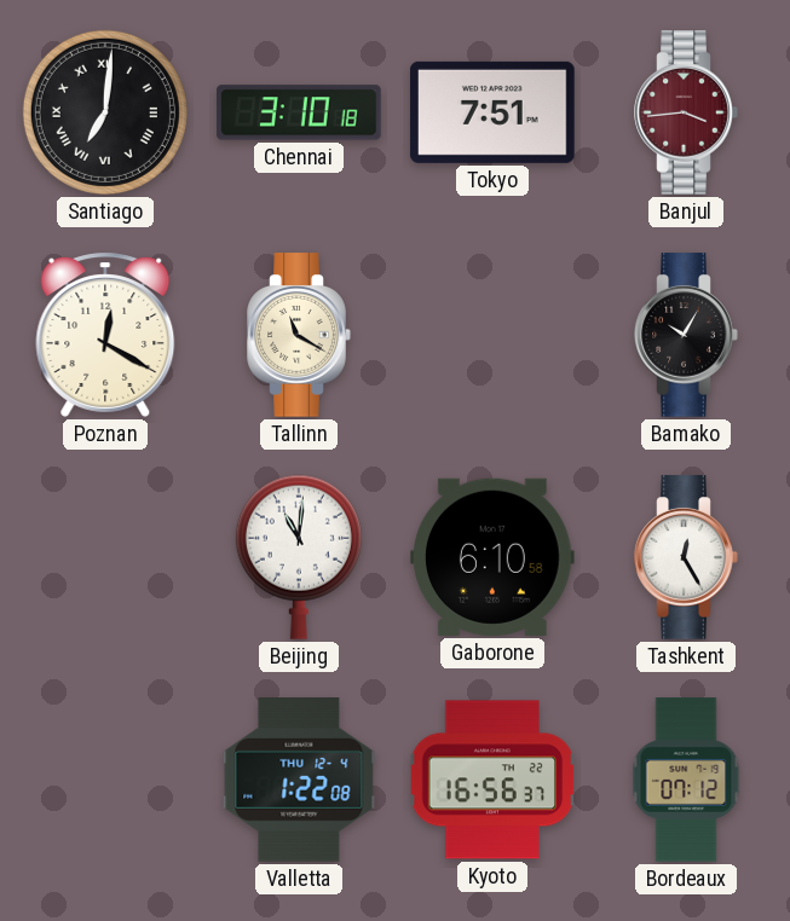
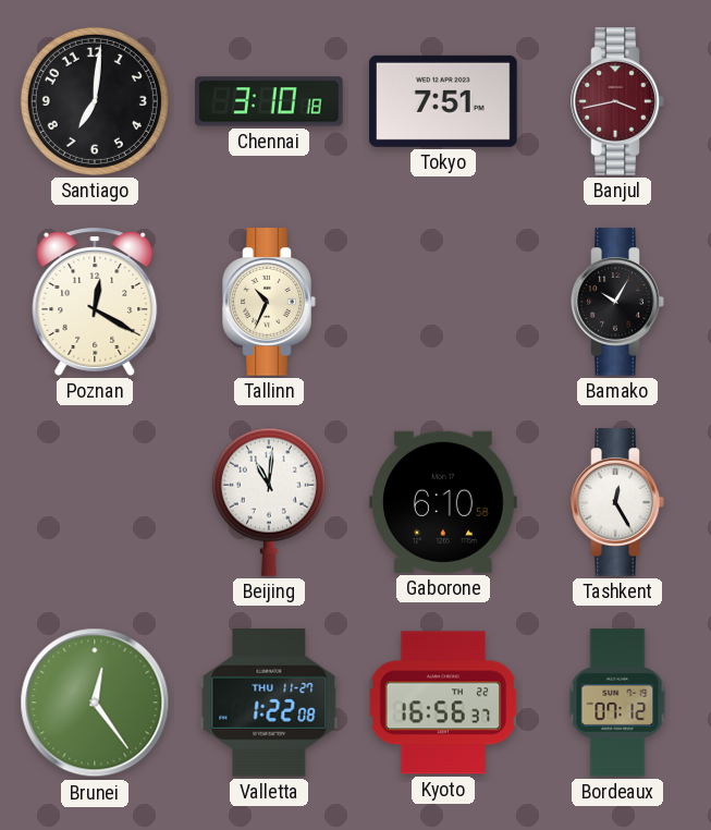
Santiago numerals: Roman -> Arabic
Banjul: 3:44 -> 3:43
Tallinn: 11:20 -> 10:34
Brunei: none -> 12:24
Valletta date: THU 12-4 -> THU 11-27
